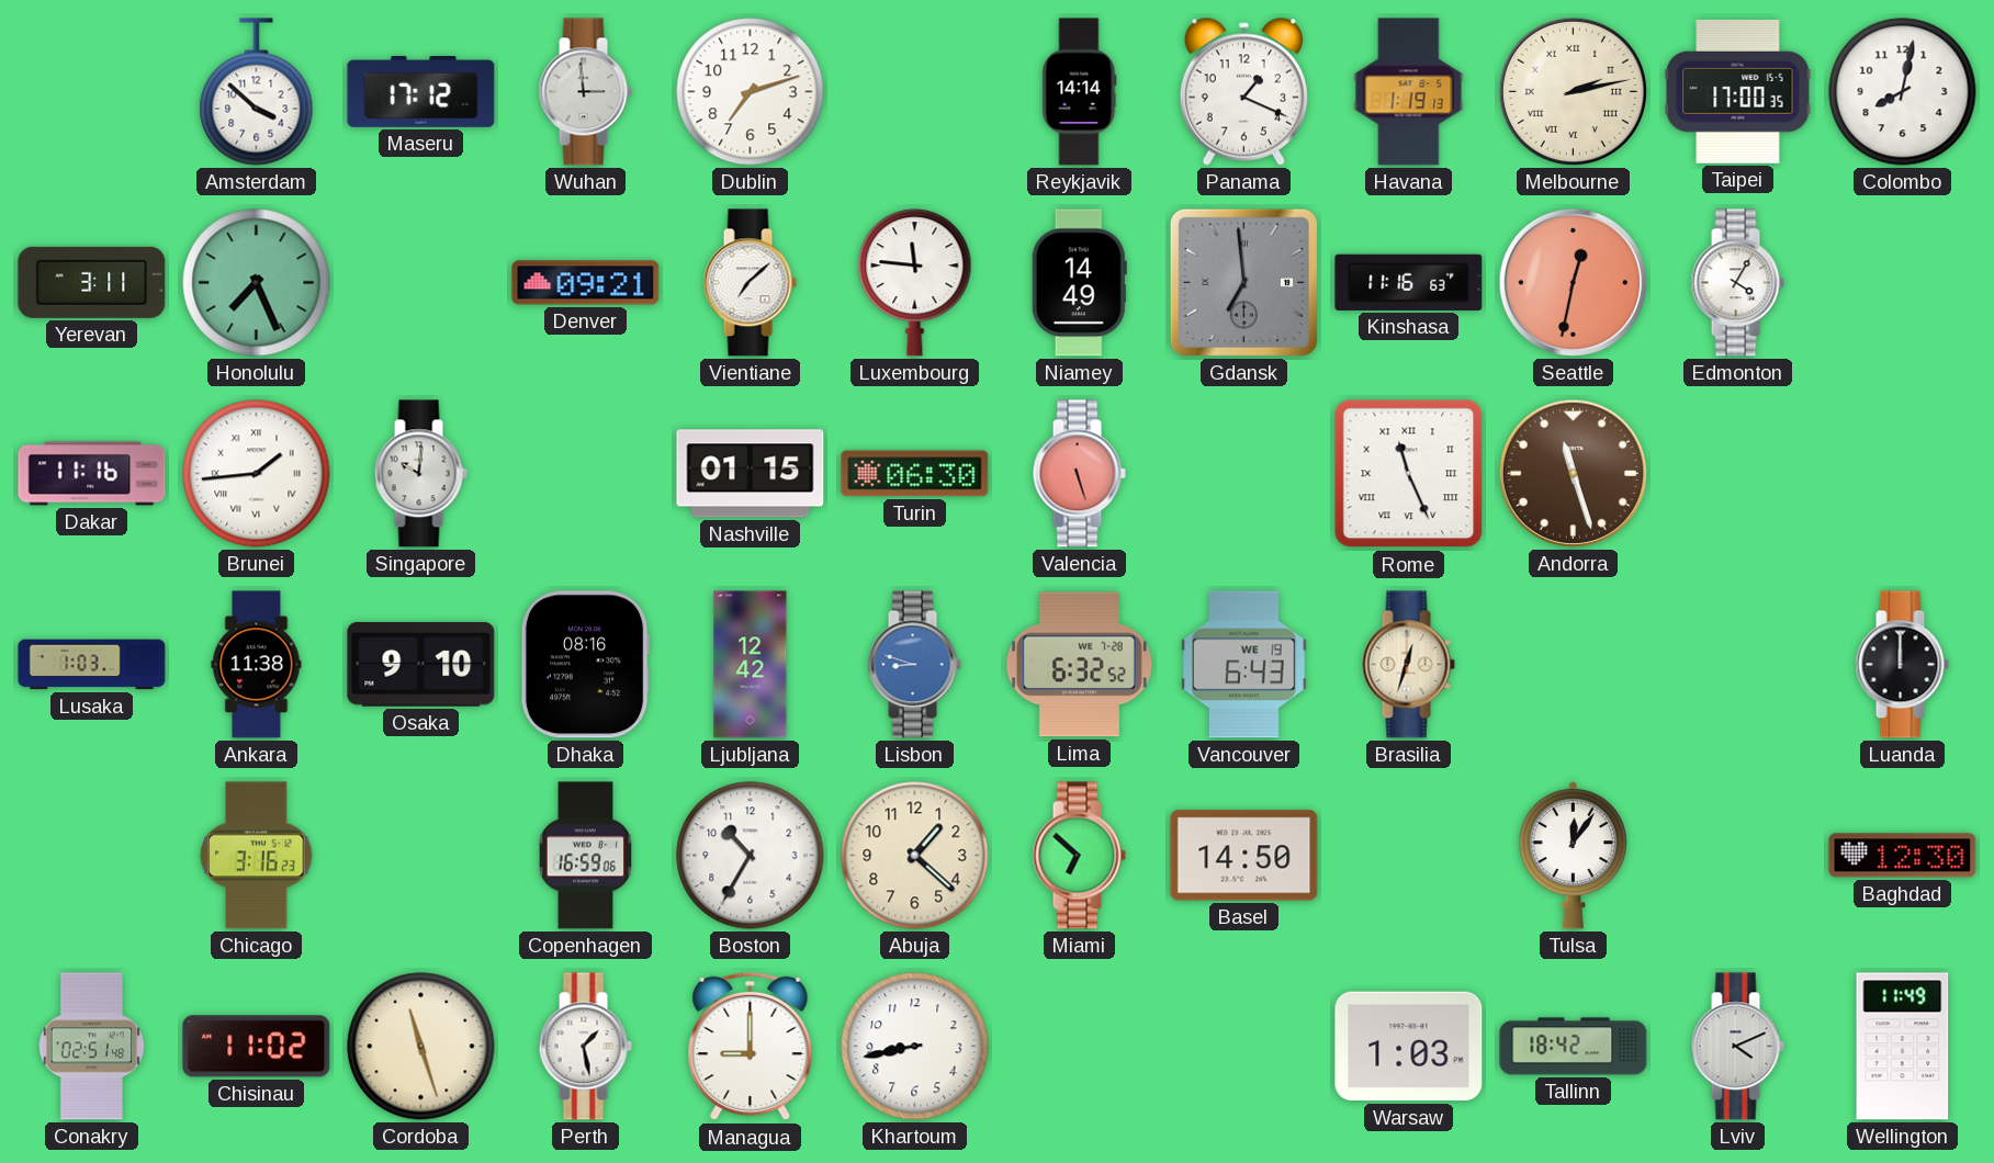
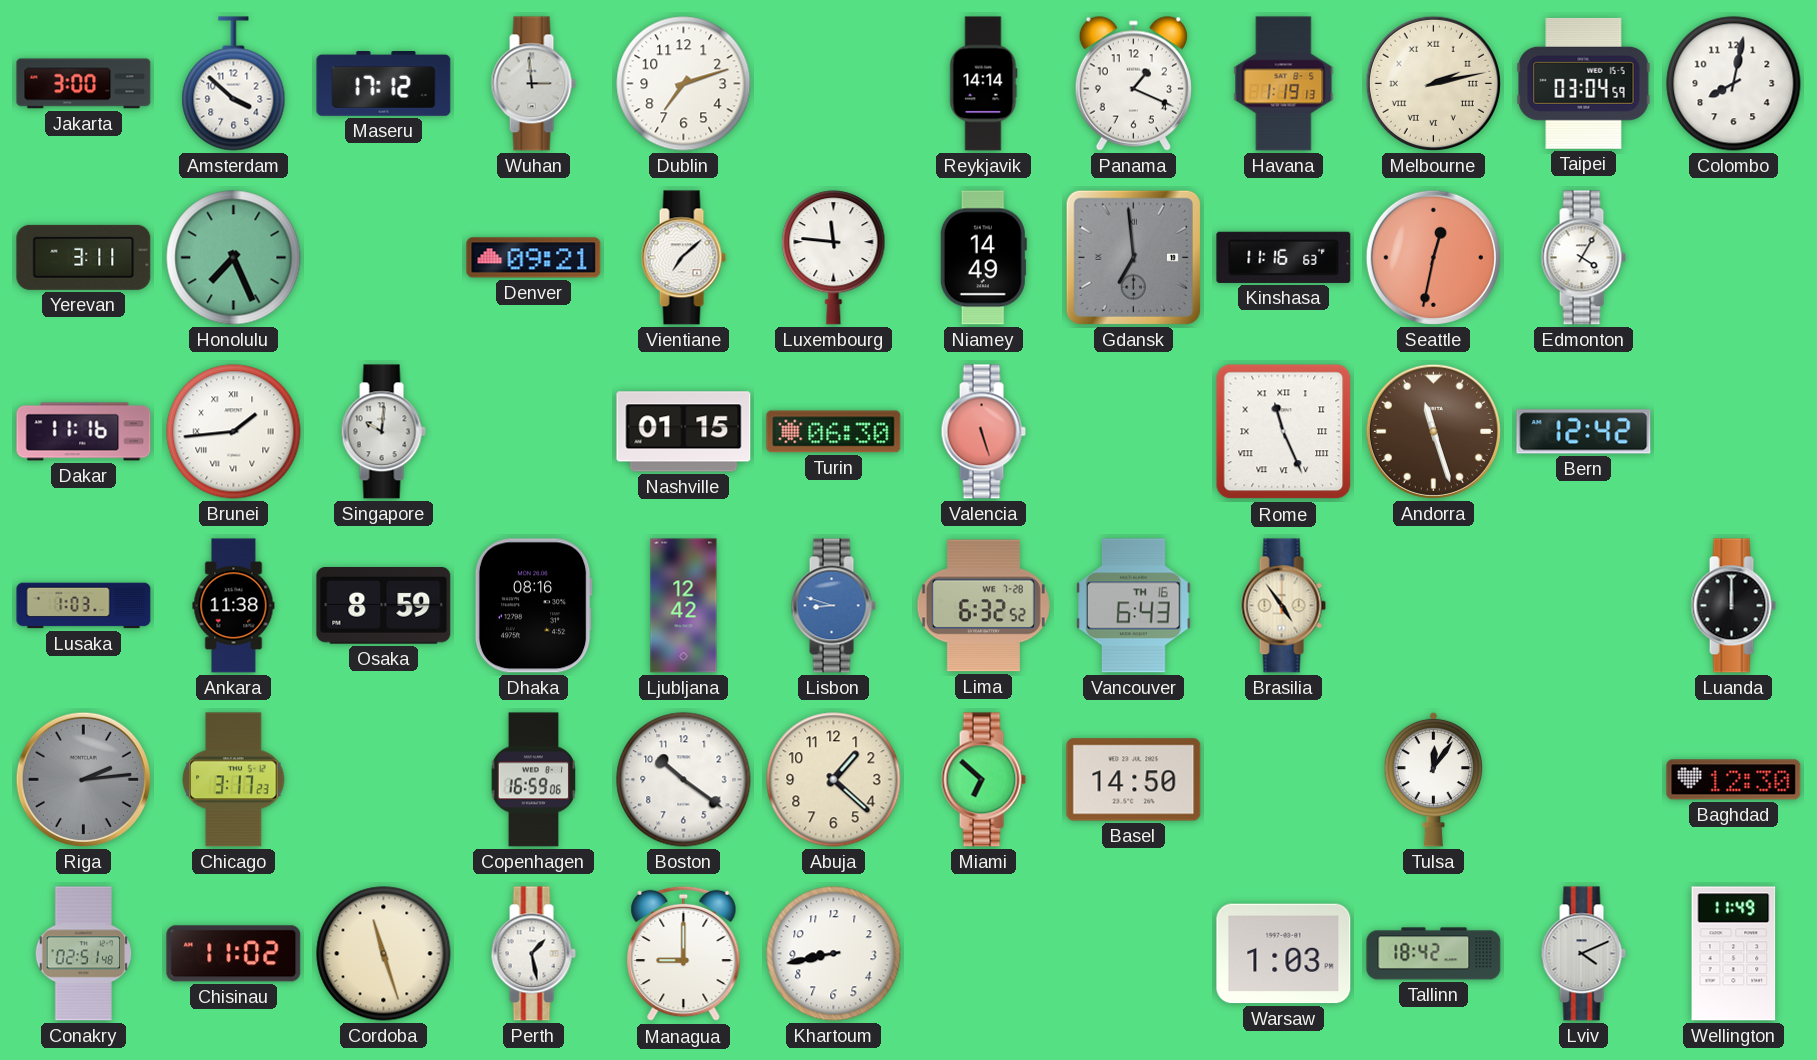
Jakarta: none -> 3:00
Taipei: 17:00 -> 03:04
Bern: none -> 12:42
Osaka: 9:10 -> 8:59
Vancouver date: WE 19 -> TH 16
Brasilia: 12:33 -> 4:54
Riga: none -> 2:14
Chicago: 3:16 -> 3:17
Boston: 10:35 -> 10:21
